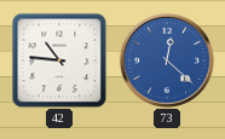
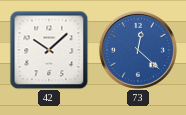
42: 10:46 -> 10:08
